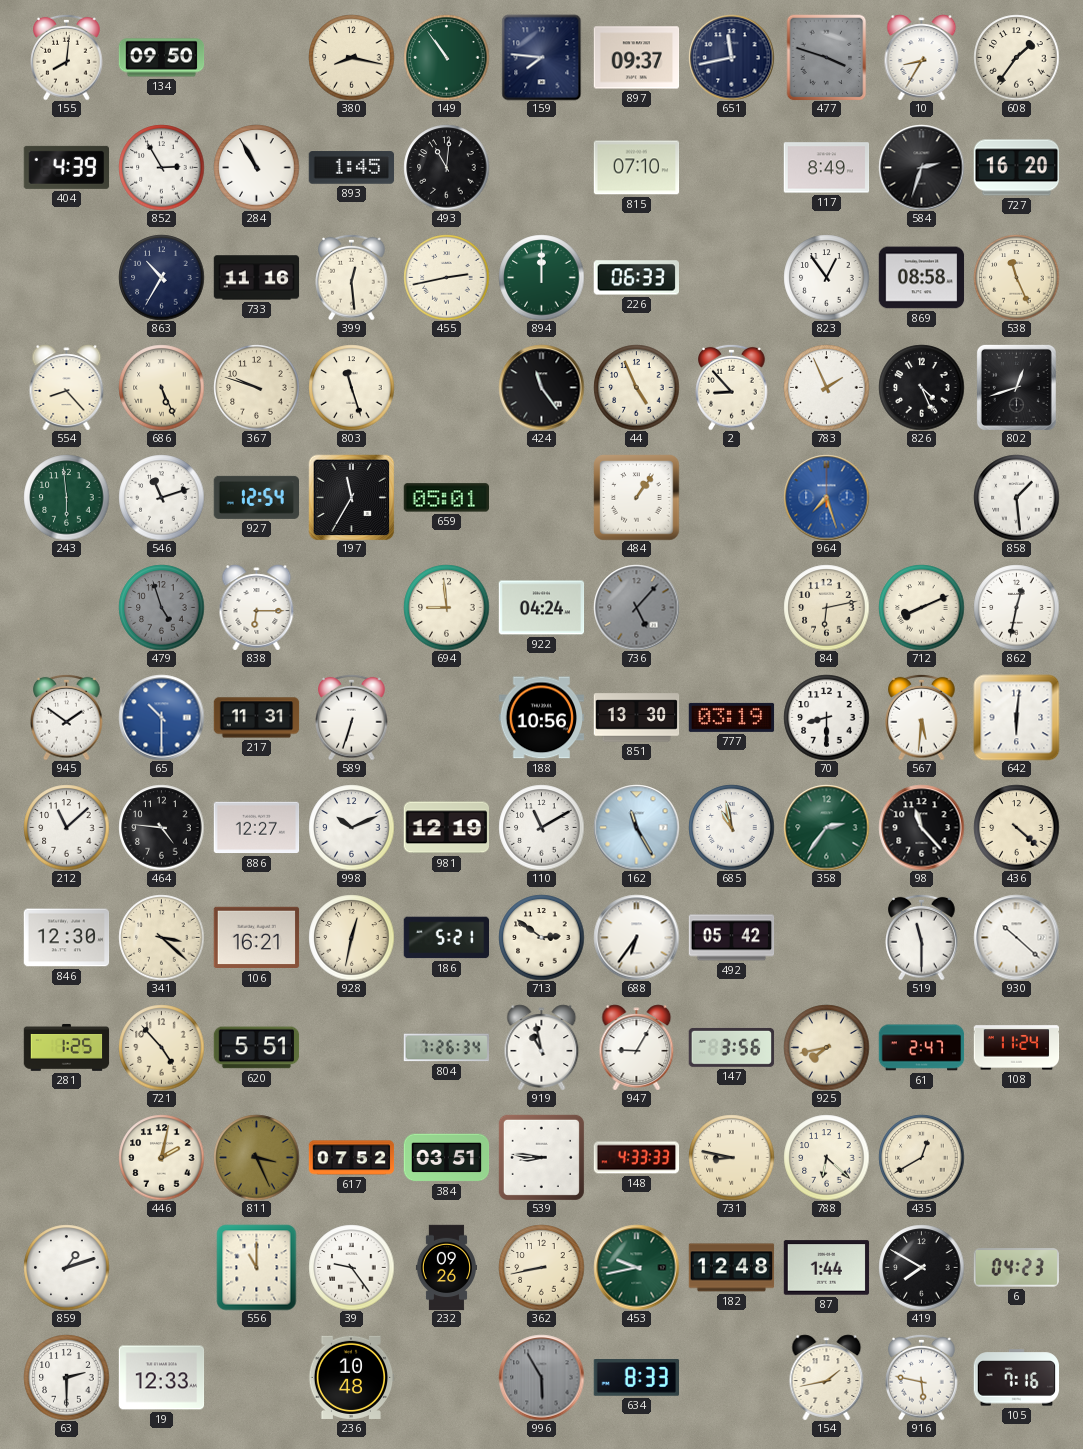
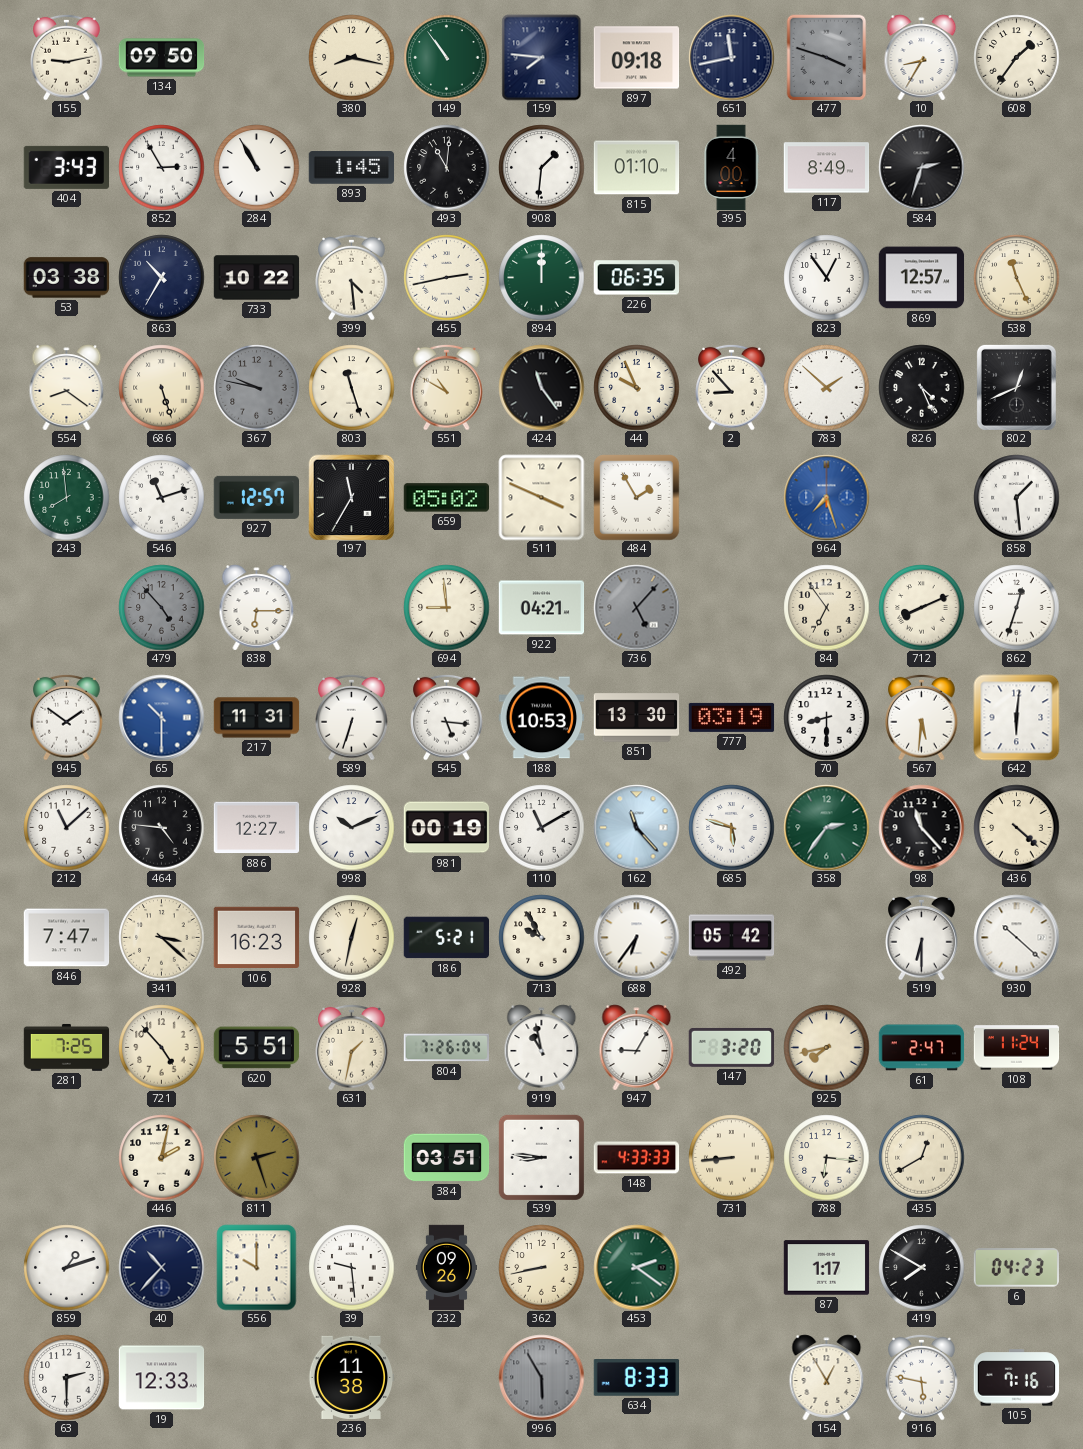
155: 8:01 -> 9:13
897: 09:37 -> 09:18
404: 4:39 -> 3:43
908: none -> 1:31
815: 07:10 -> 01:10
395: none -> 4:00
727: 16:20 -> none
53: none -> 03:38
733: 11:16 -> 10:22
399: 12:29 -> 4:29
226: 06:33 -> 06:35
869: 08:58 -> 12:57
554: 8:23 -> 8:21
686: 5:26 -> 5:27
367: 9:48 -> 9:47
367 dial: cream -> grey
551: none -> 10:50
44: 4:56 -> 9:56
783: 1:56 -> 1:52
802: 12:42 -> 12:41
243: 5:59 -> 7:59
927: 12:54 -> 12:57
659: 05:01 -> 05:02
511: none -> 3:49
484: 1:06 -> 1:55
479: 4:57 -> 4:53
922: 04:24 -> 04:21
84: 6:13 -> 6:54
862: 12:32 -> 12:33
545: none -> 5:16
188: 10:56 -> 10:53
981: 12:19 -> 00:19
162: 11:25 -> 11:23
685: 10:58 -> 5:48
846: 12:30 -> 7:47
106: 16:21 -> 16:23
713: 2:51 -> 9:55
519: 11:30 -> 6:30
281: 1:25 -> 7:25
631: none -> 1:32
804: 7:26:34 -> 7:26:04
147: 3:56 -> 3:20
811: 3:26 -> 2:27
617: 07:52 -> none
731: 8:47 -> 8:44
788: 6:22 -> 6:16
40: none -> 10:37
556: 11:00 -> 10:00
39: 9:24 -> 9:29
453: 9:43 -> 2:21
182: 12:48 -> none
87: 1:44 -> 1:17
236: 10:48 -> 11:38
154: 1:43 -> 12:55
